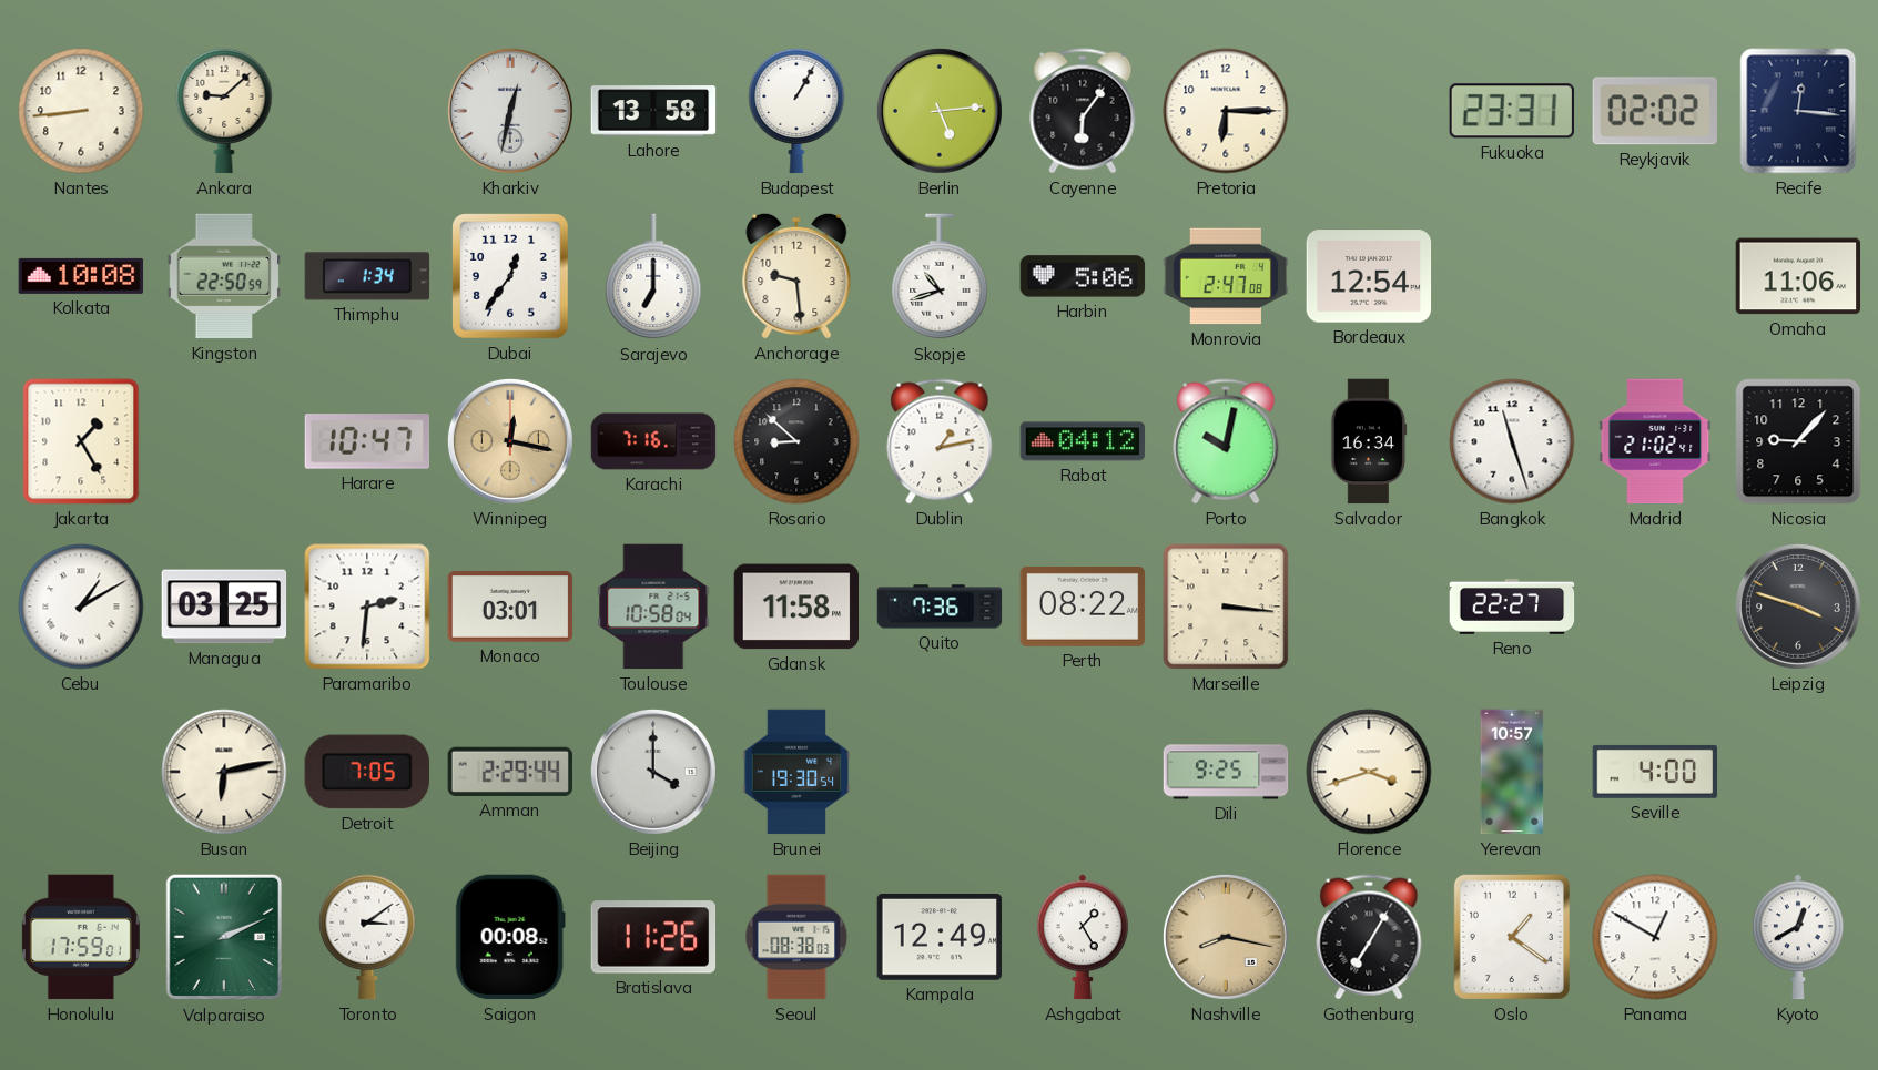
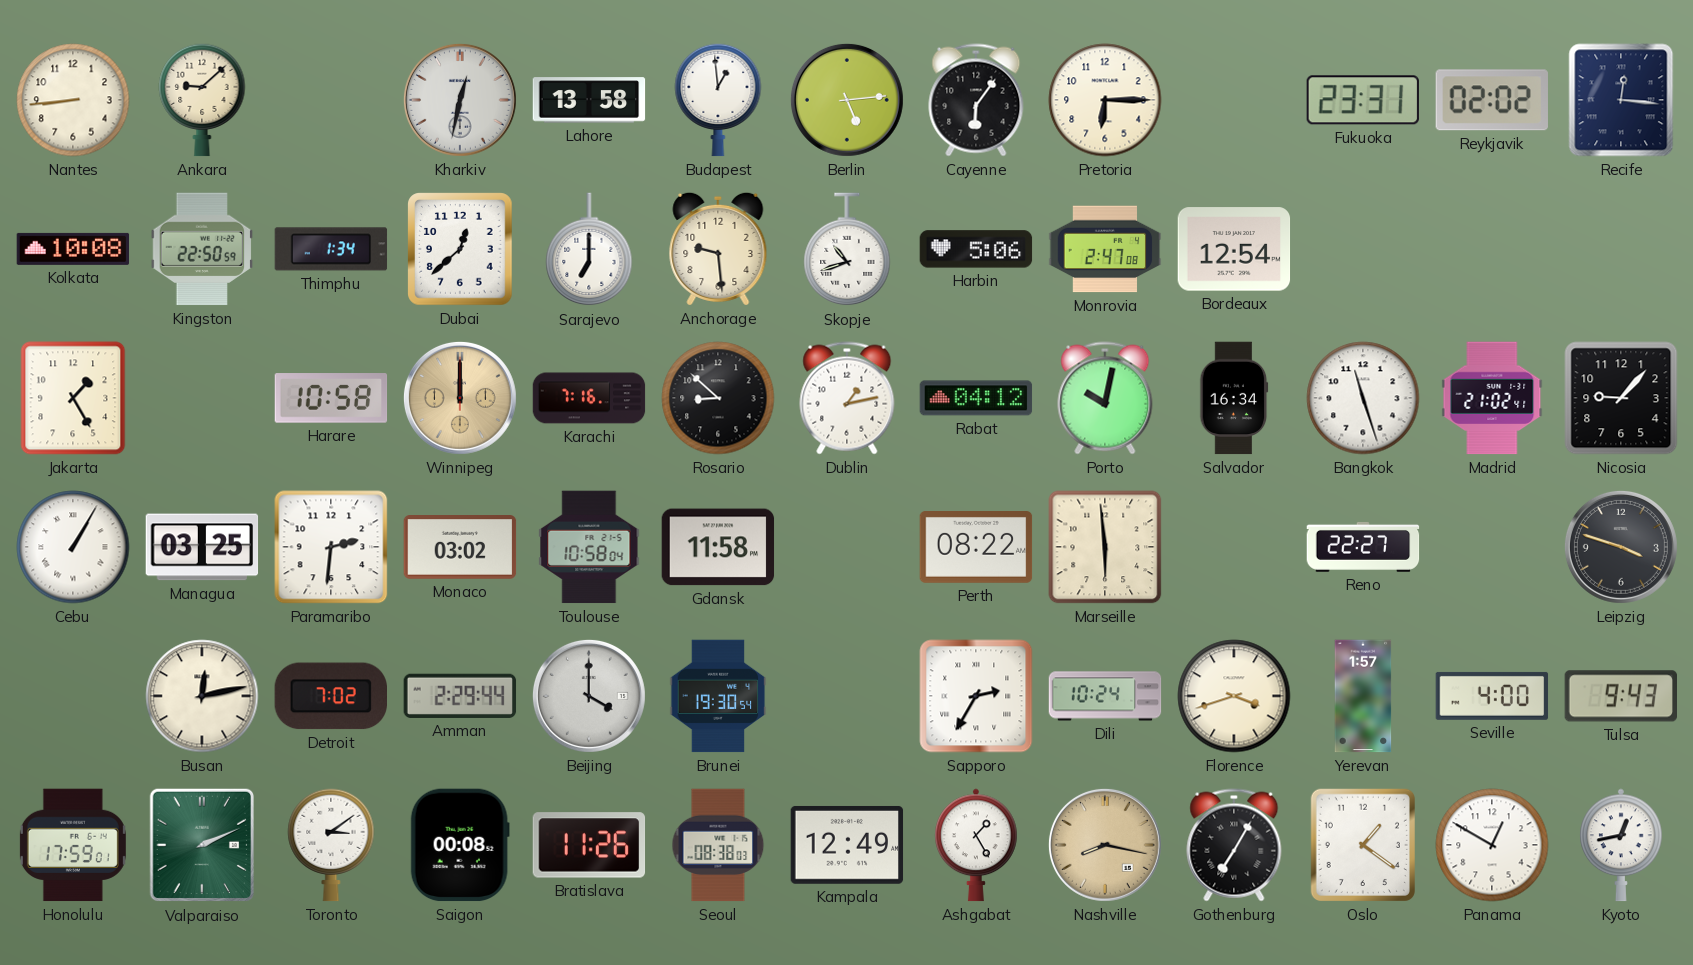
Budapest: 1:05 -> 12:59
Dubai: 12:36 -> 12:38
Omaha: 11:06 -> none
Harare: 10:47 -> 10:58
Winnipeg: 12:17 -> 12:00
Cebu: 1:10 -> 1:05
Monaco: 03:01 -> 03:02
Quito: 7:36 -> none
Marseille: 3:16 -> 5:59
Busan: 6:13 -> 12:13
Detroit: 7:05 -> 7:02
Sapporo: none -> 2:35
Dili: 9:25 -> 10:24
Yerevan: 10:57 -> 1:57
Tulsa: none -> 9:43
Kyoto: 12:40 -> 12:43
